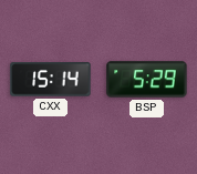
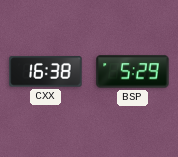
CXX: 15:14 -> 16:38
